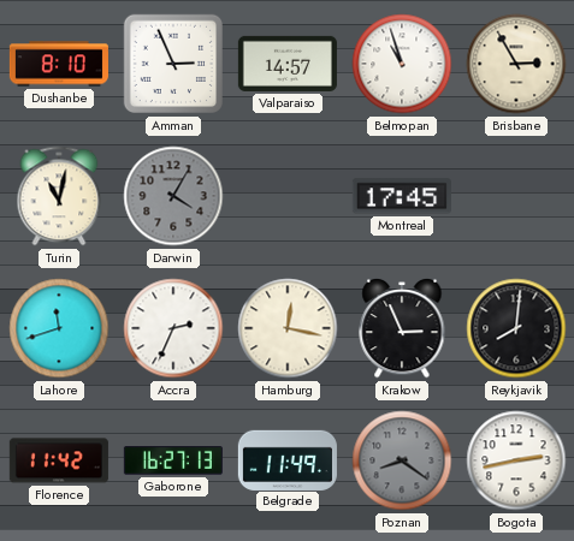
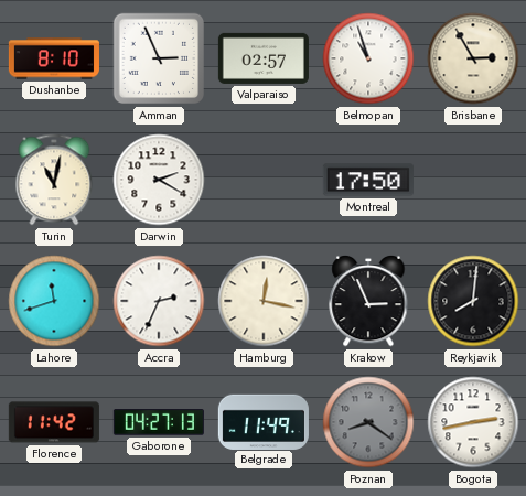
Valparaiso: 14:57 -> 02:57
Darwin: 4:05 -> 2:20
Darwin dial: grey -> white
Montreal: 17:45 -> 17:50
Gaborone: 16:27 -> 04:27
